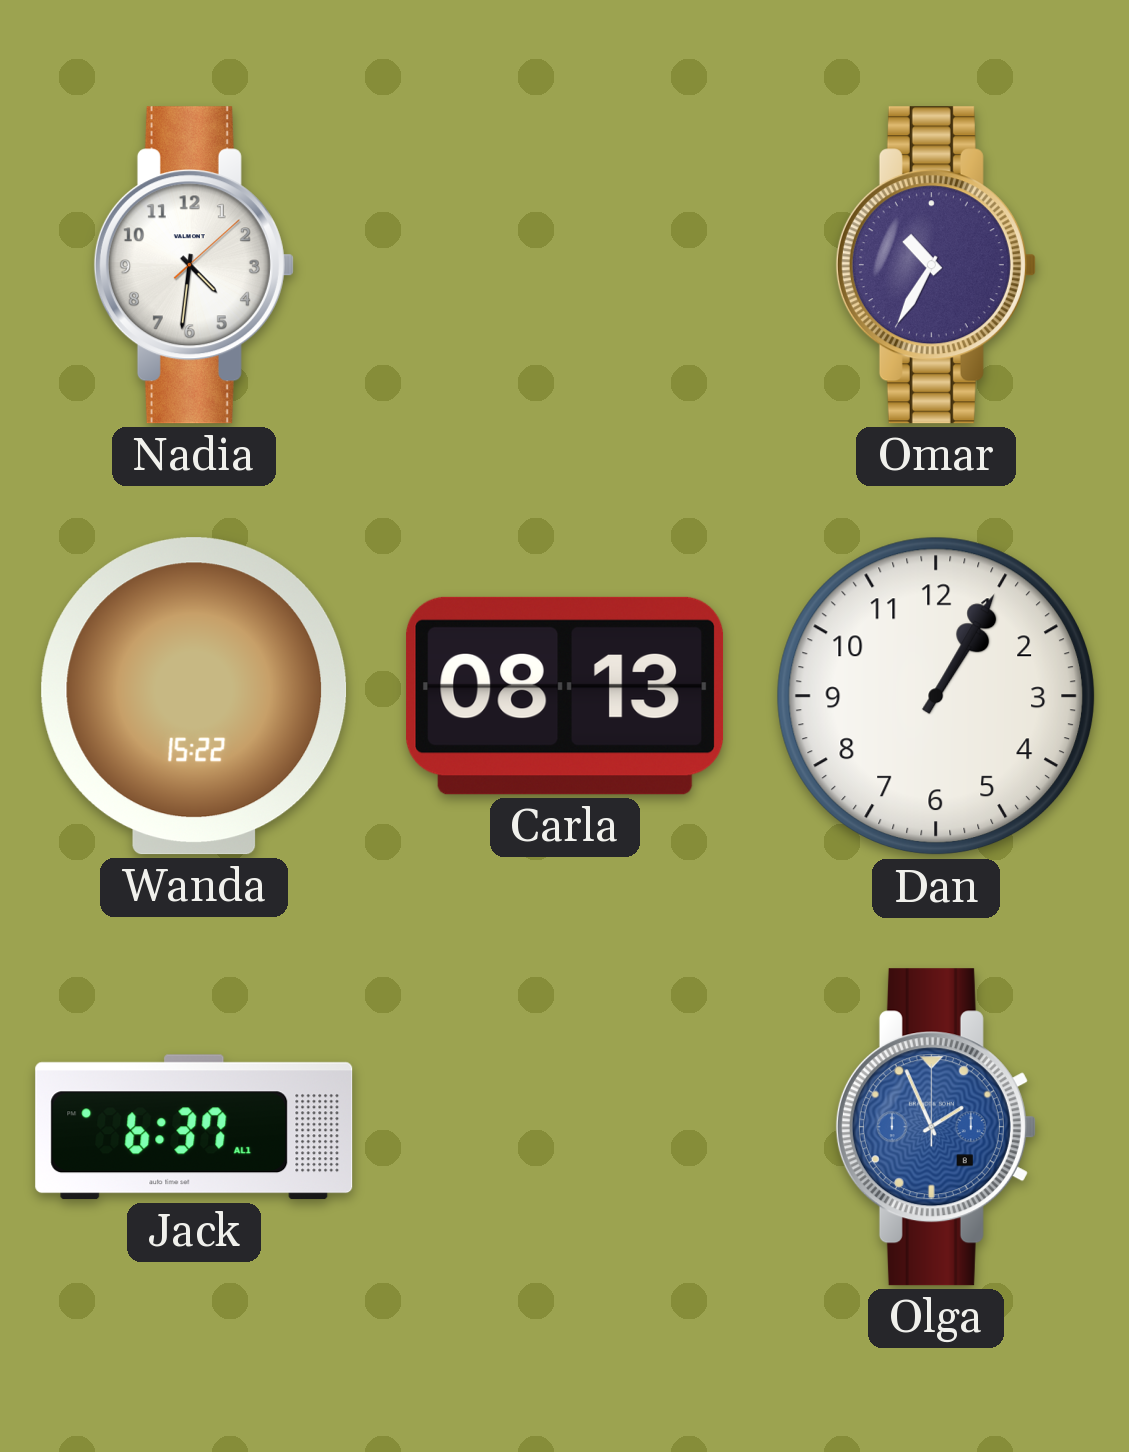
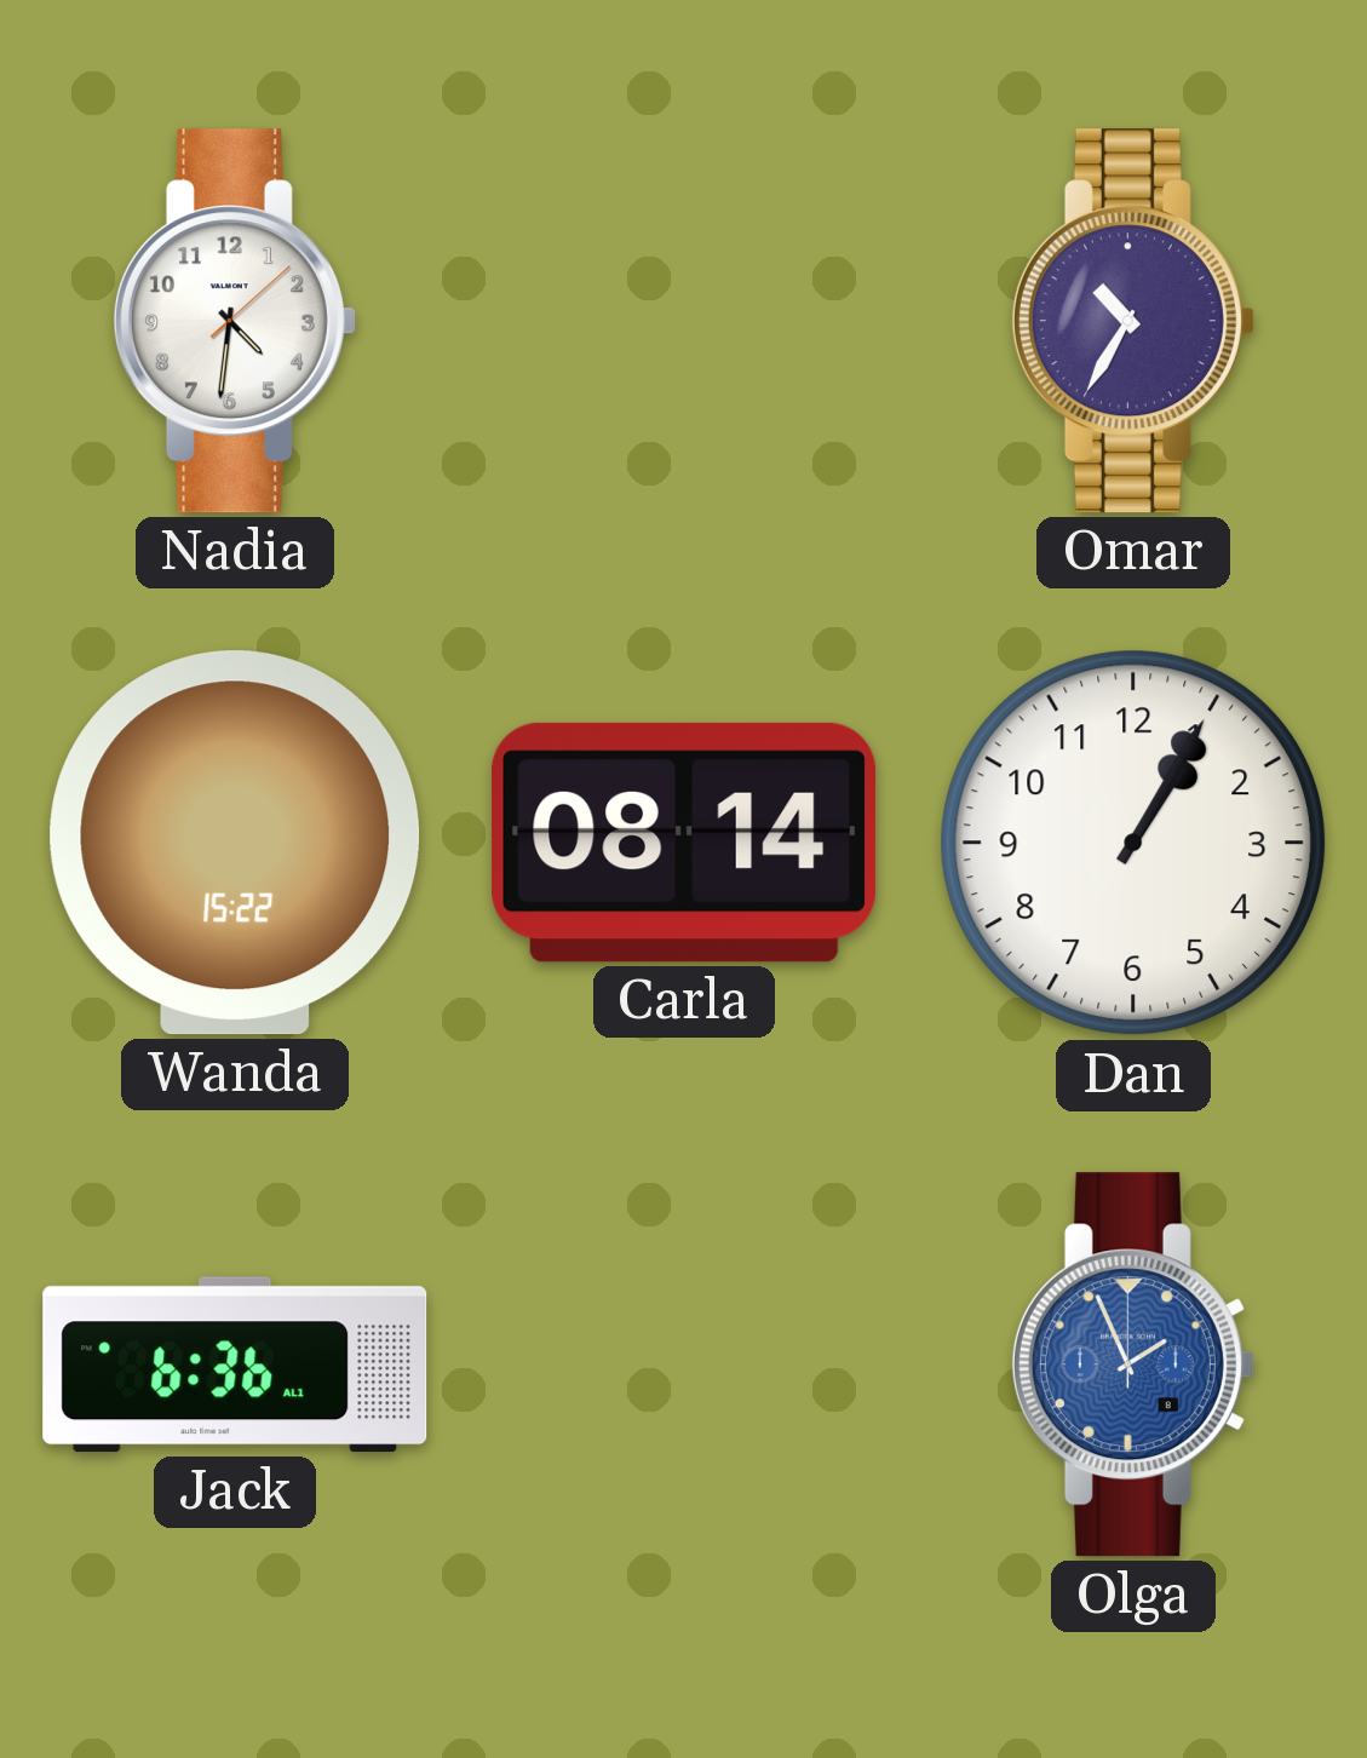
Carla: 08:13 -> 08:14
Jack: 6:37 -> 6:36
